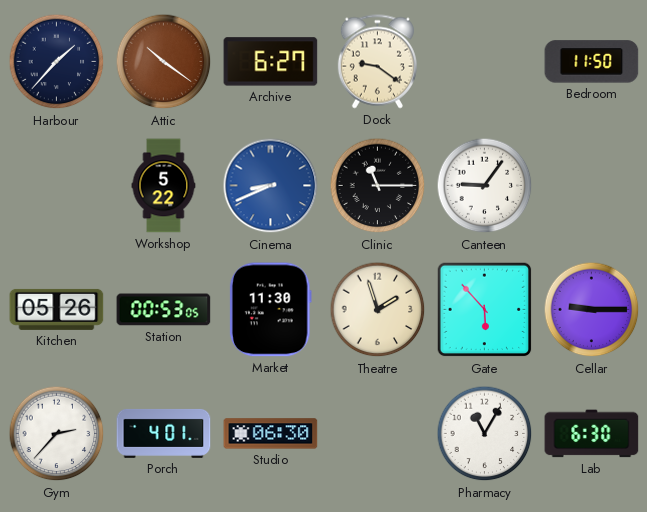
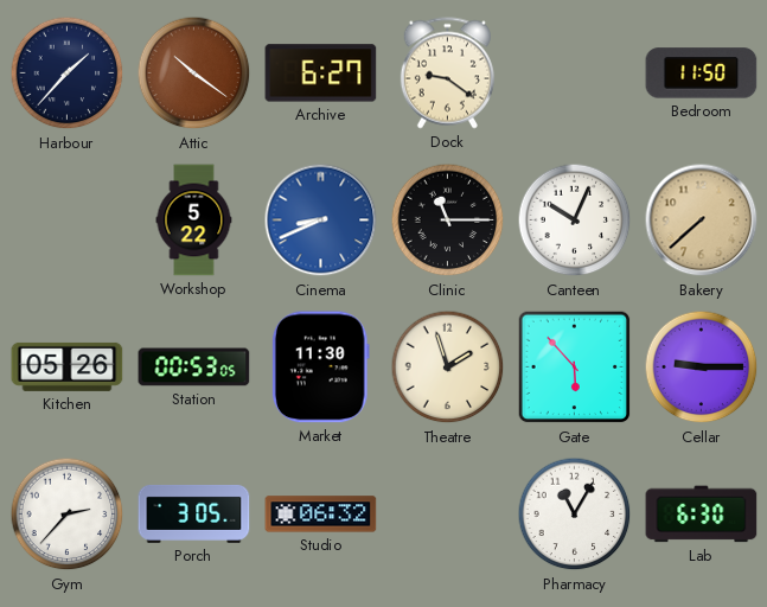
Canteen: 9:06 -> 10:04
Bakery: none -> 7:38
Porch: 4:01 -> 3:05
Studio: 06:30 -> 06:32
